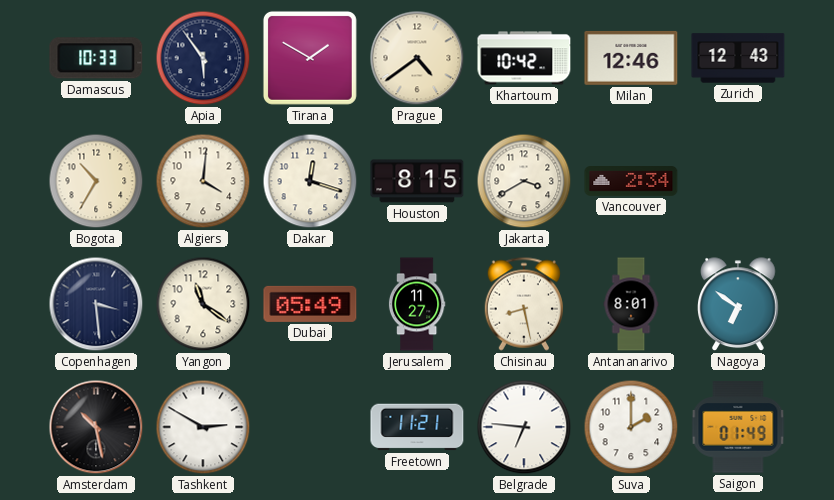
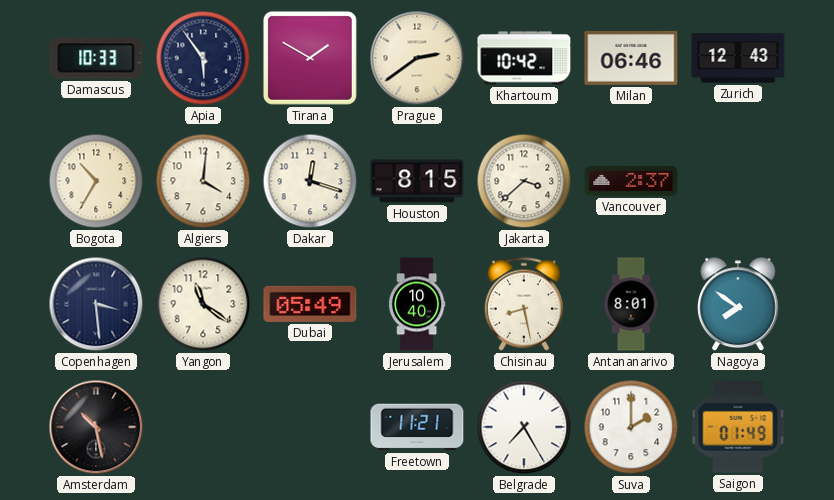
Prague: 4:39 -> 2:39
Milan: 12:46 -> 06:46
Jakarta: 3:40 -> 3:38
Vancouver: 2:34 -> 2:37
Jerusalem: 11:27 -> 10:40
Nagoya: 6:51 -> 7:51
Tashkent: 2:50 -> none
Belgrade: 6:46 -> 7:25
